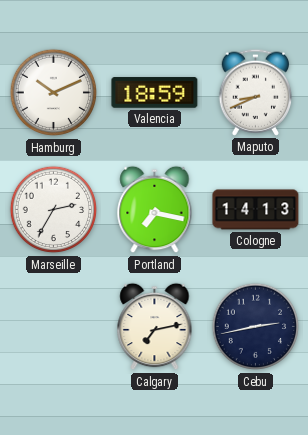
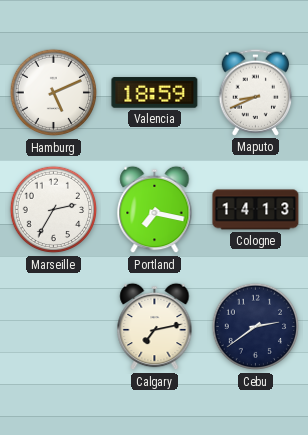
Hamburg: 10:11 -> 5:11
Cebu: 2:43 -> 2:39
